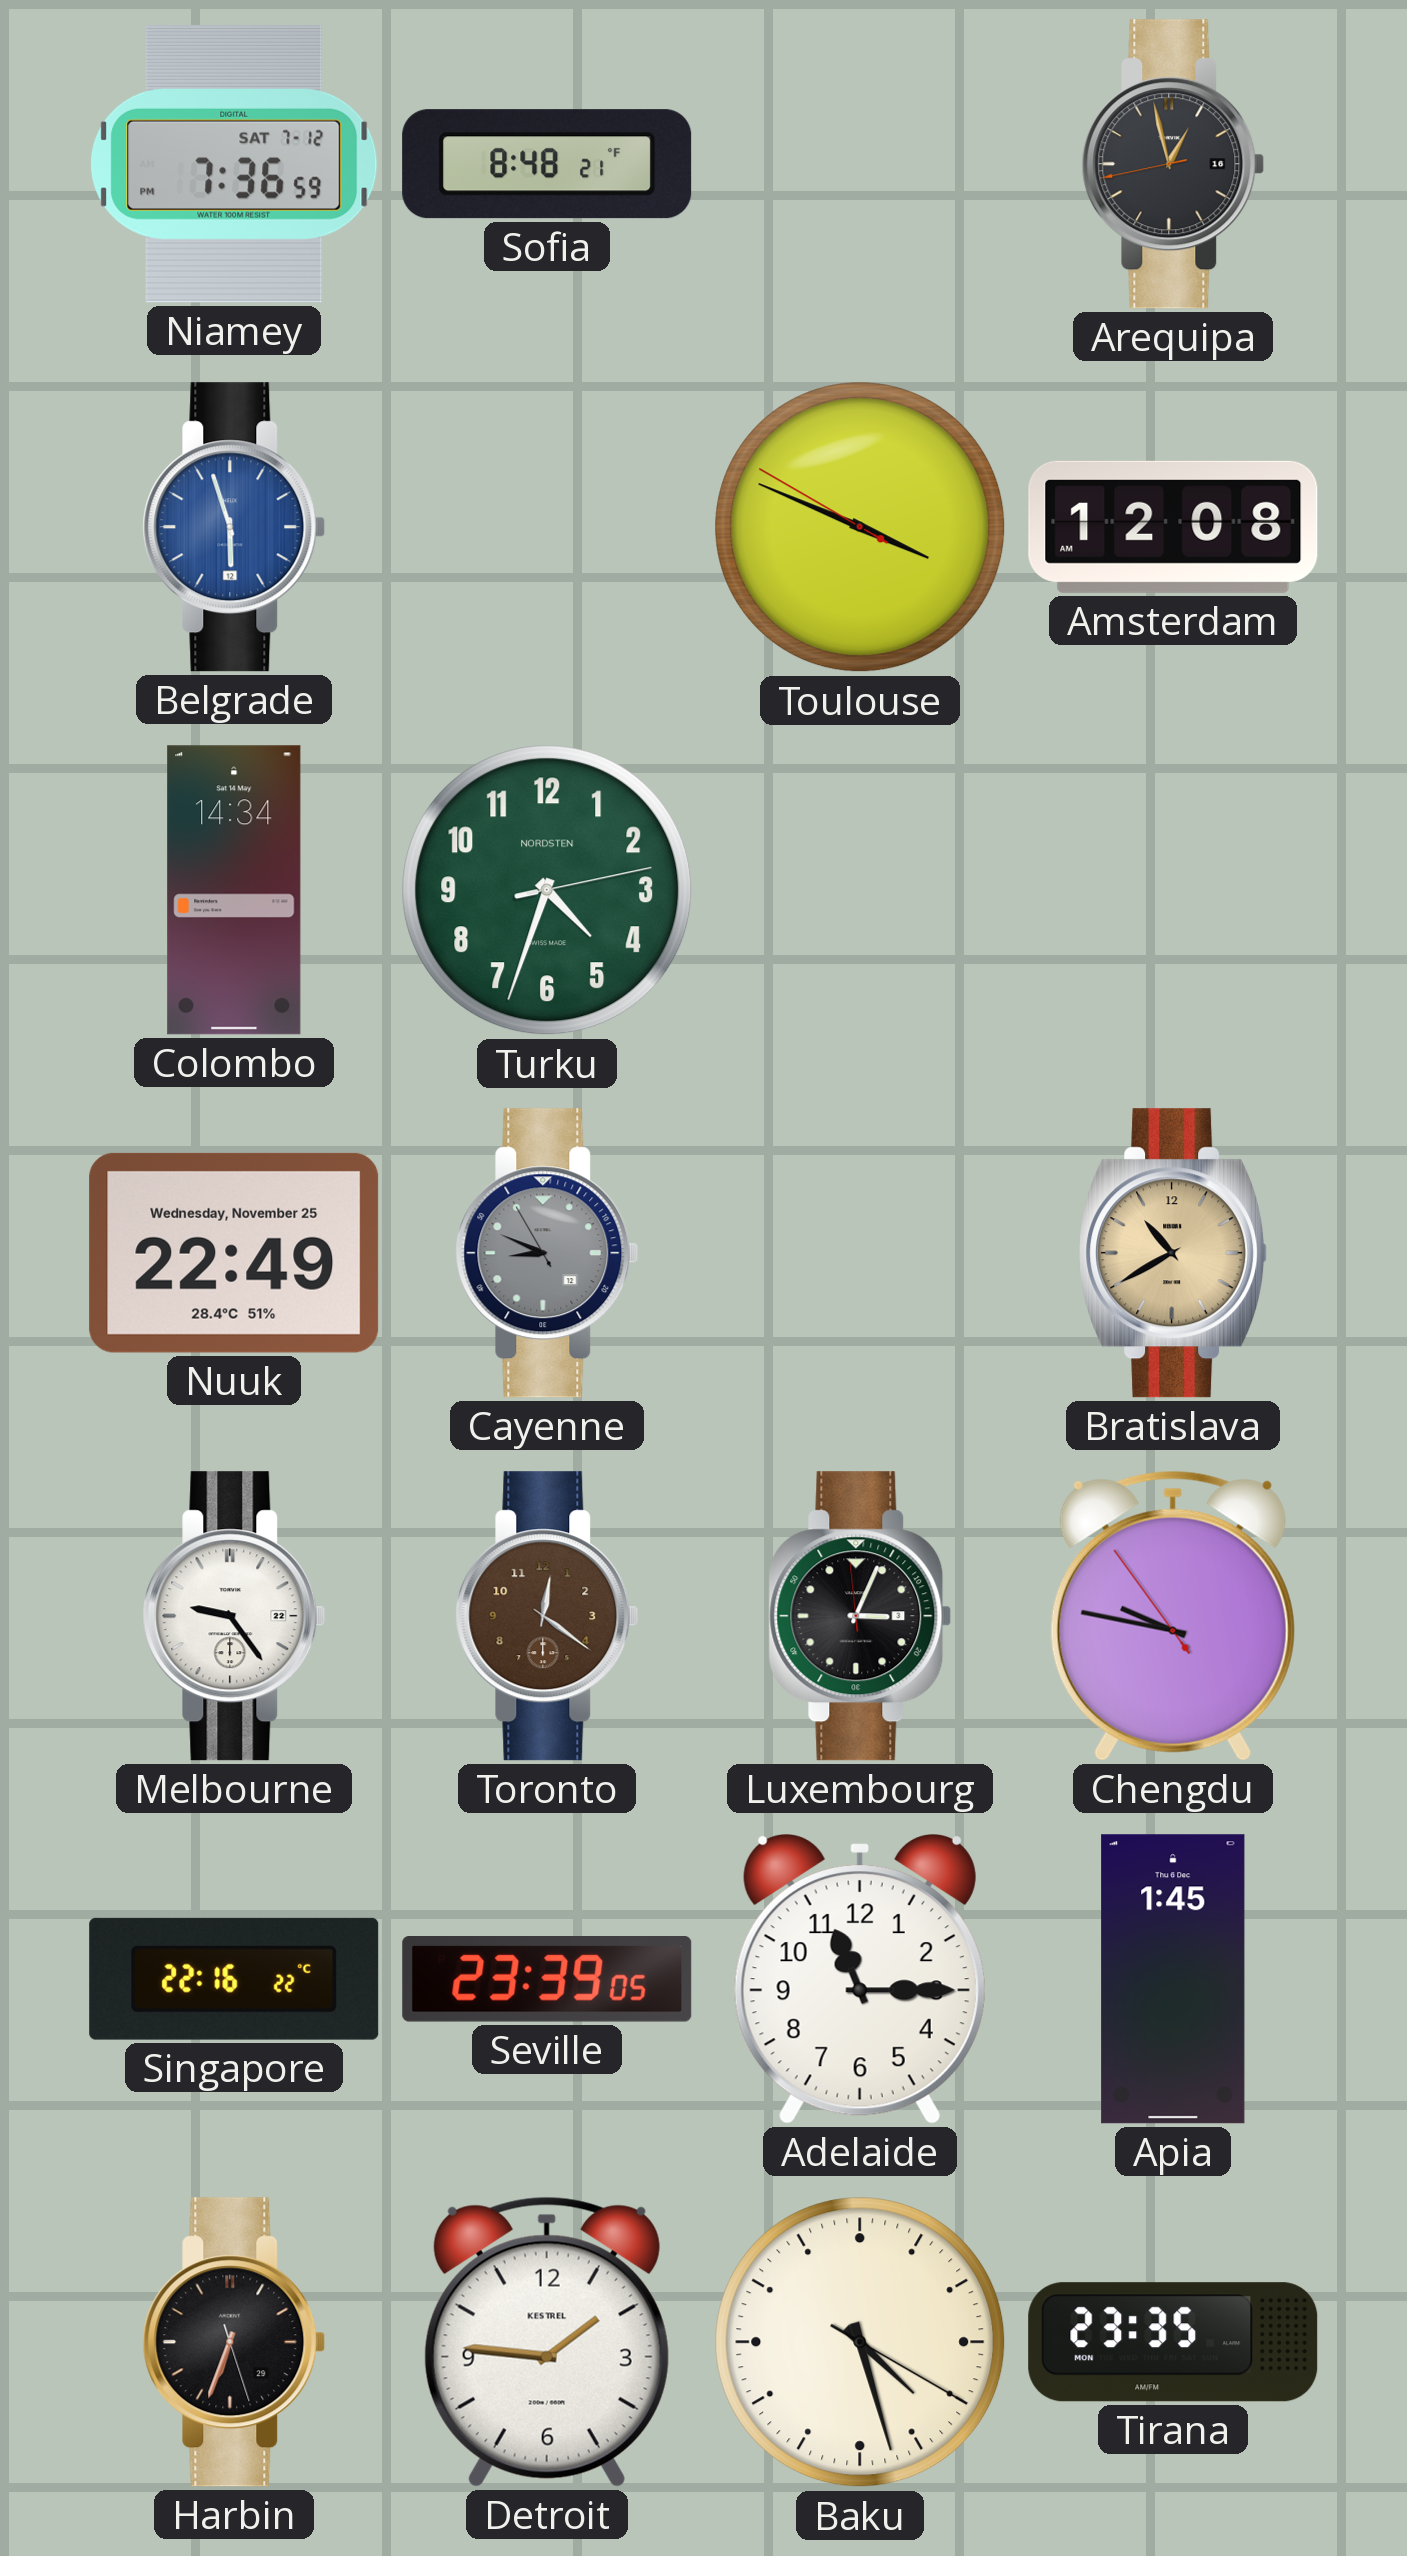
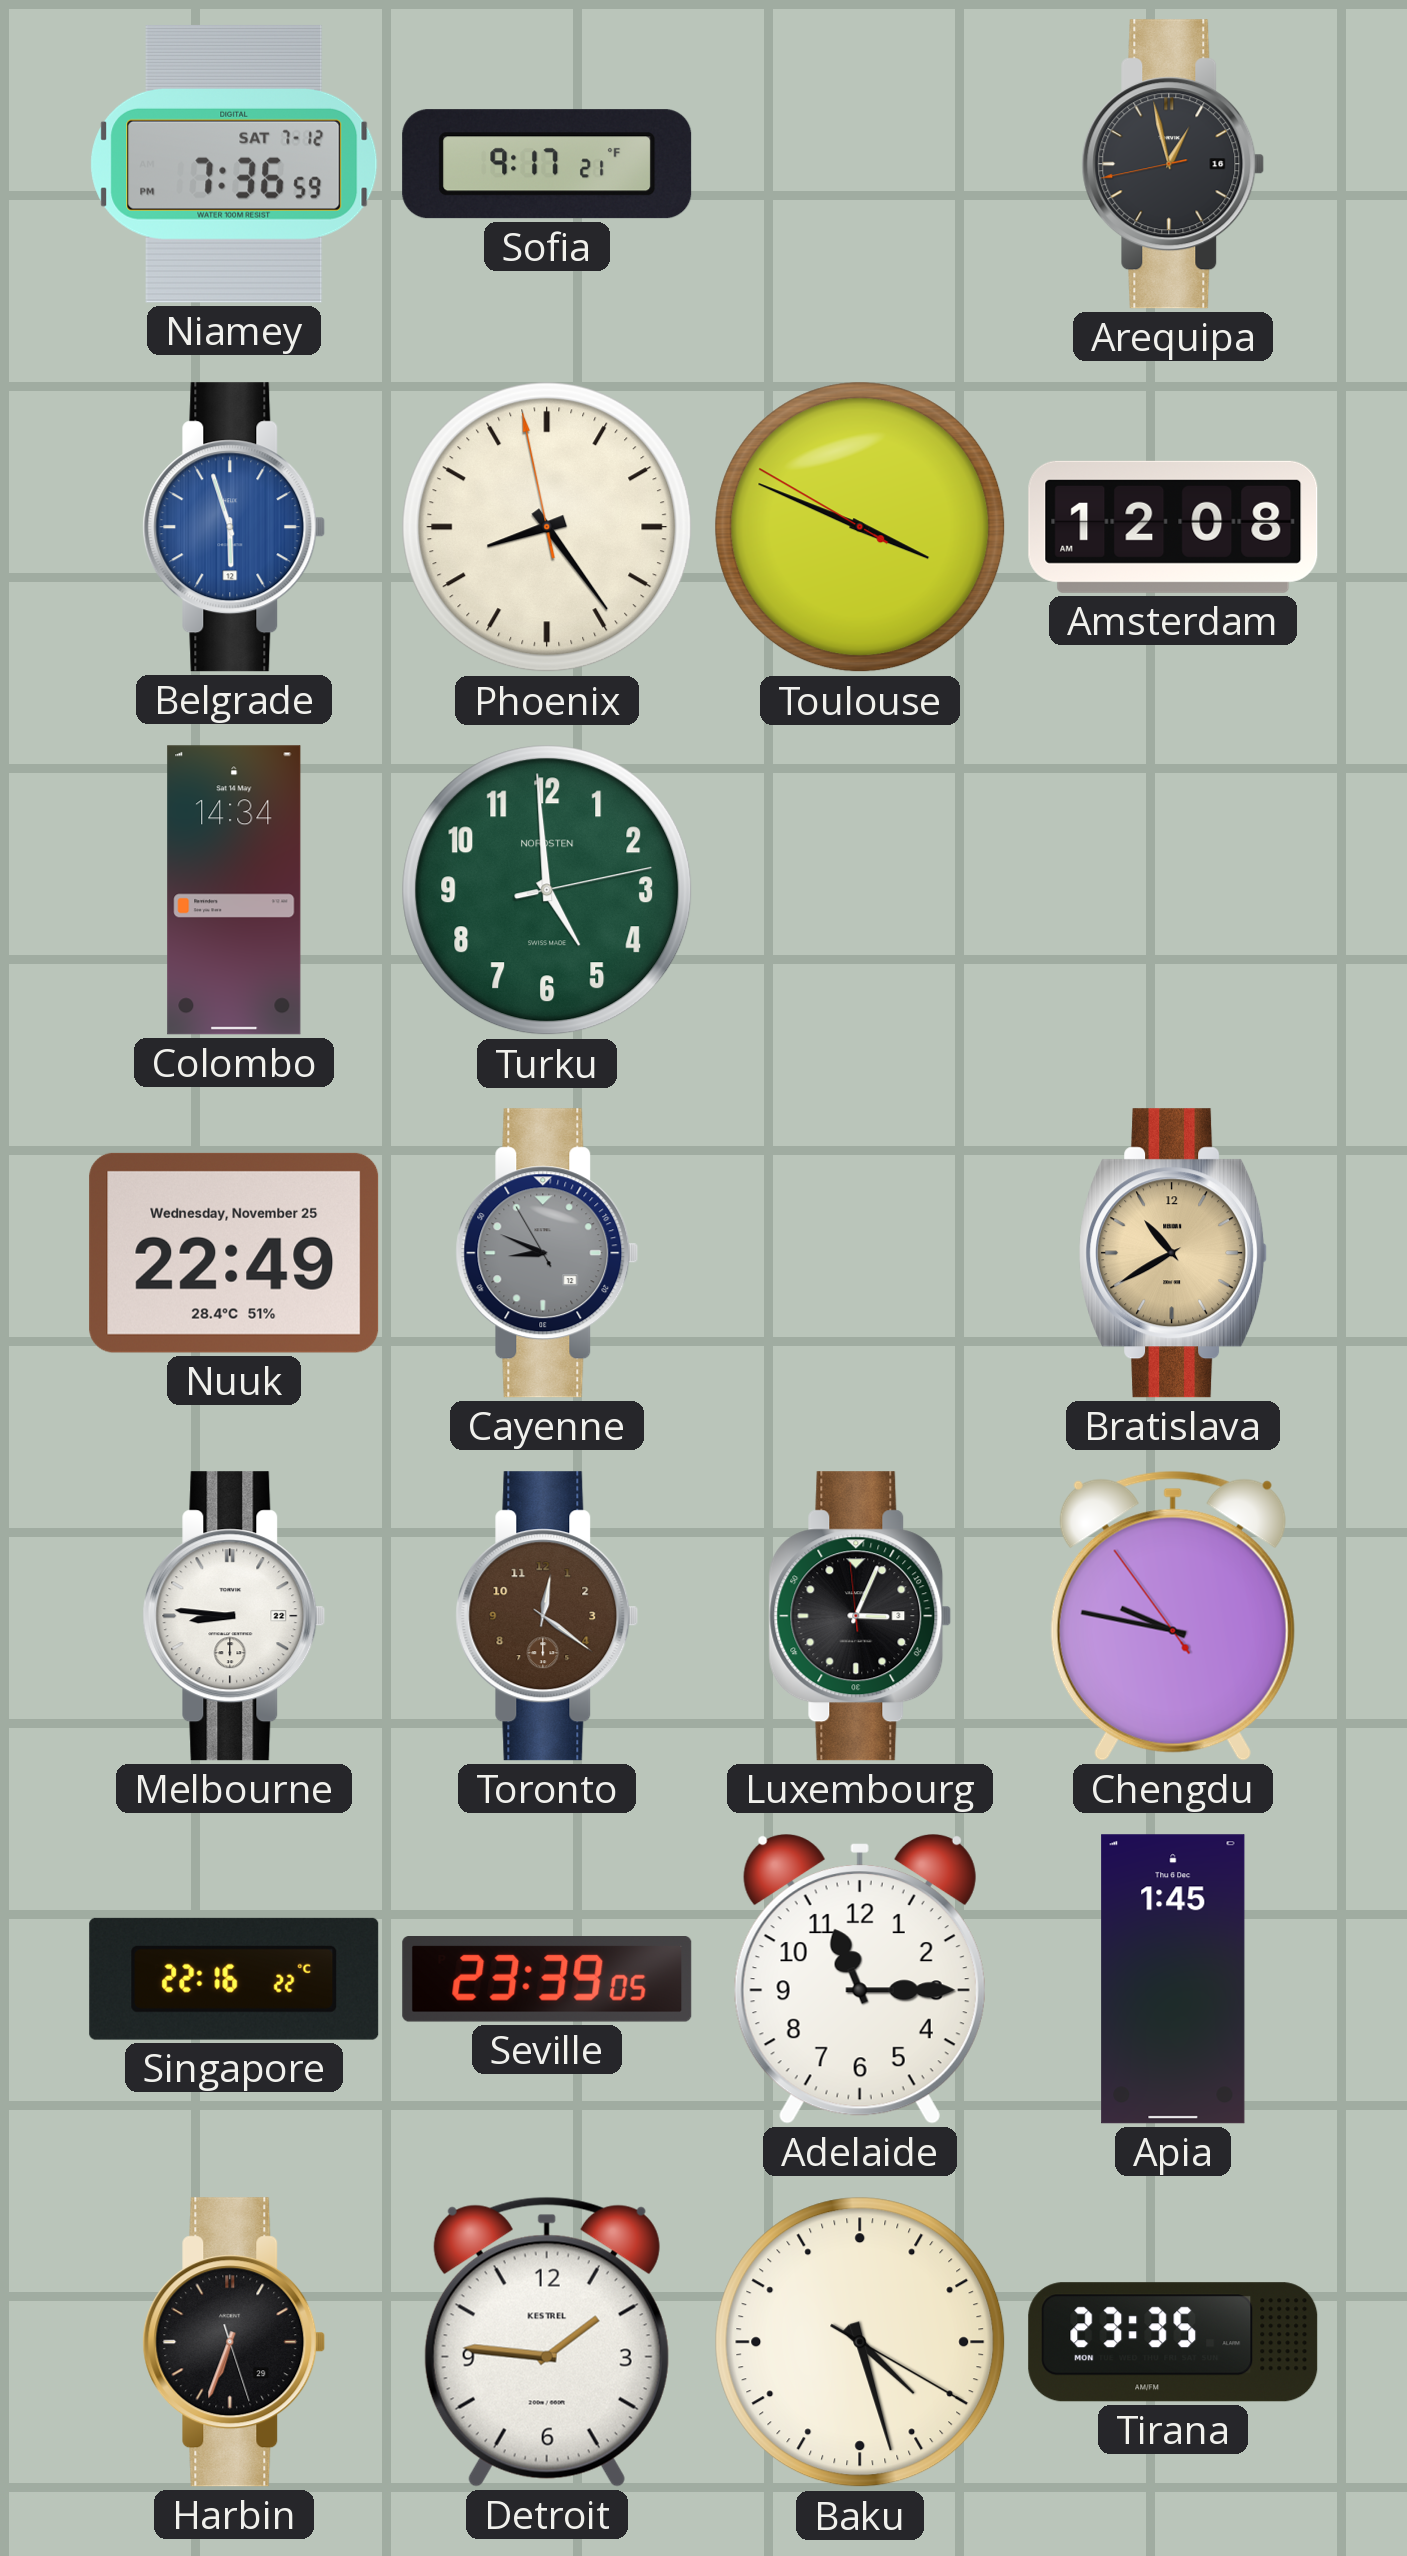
Sofia: 8:48 -> 9:17
Phoenix: none -> 8:23
Turku: 4:33 -> 4:59
Melbourne: 9:24 -> 8:46
